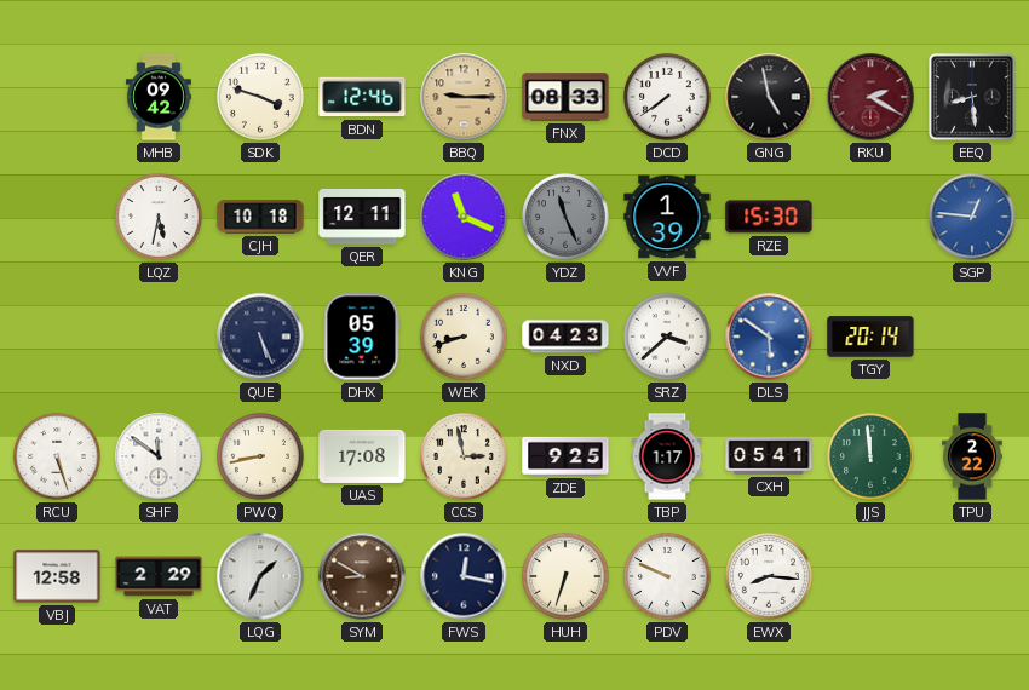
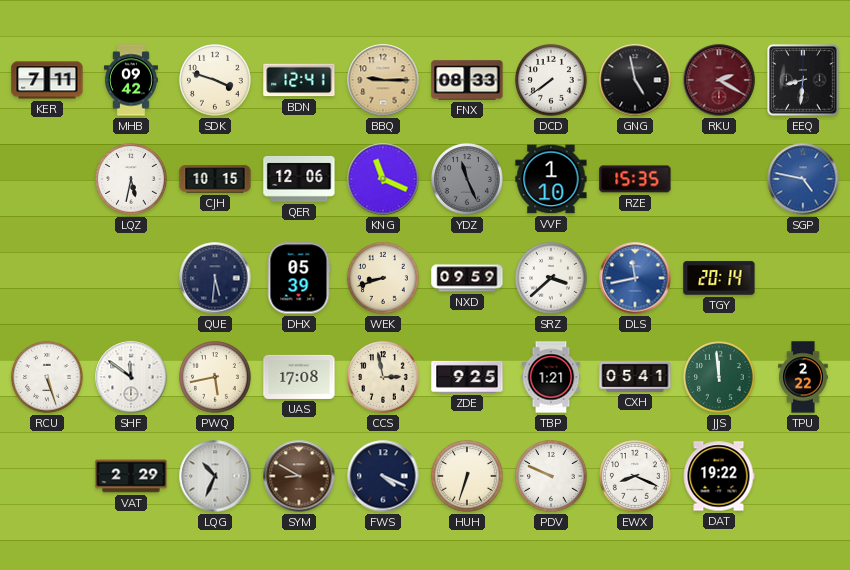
KER: none -> 7:11
BDN: 12:46 -> 12:41
EEQ: 8:29 -> 8:31
CJH: 10:18 -> 10:15
QER: 12:11 -> 12:06
VVF: 1:39 -> 1:10
RZE: 15:30 -> 15:35
SGP: 12:46 -> 4:47
QUE: 5:26 -> 5:31
NXD: 04:23 -> 09:59
DLS: 5:51 -> 11:43
PWQ: 8:43 -> 5:43
TBP: 1:17 -> 1:21
VBJ: 12:58 -> none
LQG: 1:34 -> 10:34
FWS: 12:17 -> 4:19
EWX: 8:16 -> 8:19
DAT: none -> 19:22
